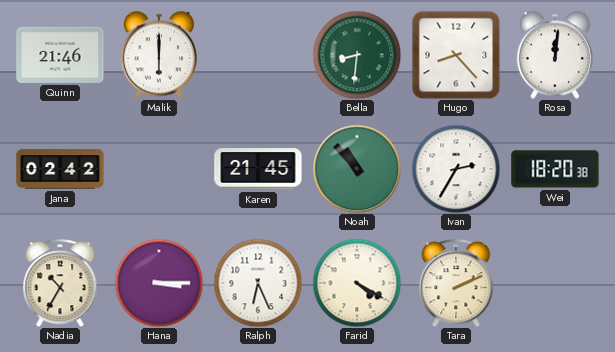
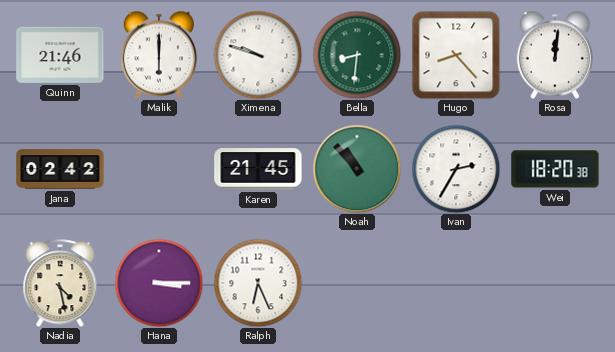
Ximena: none -> 9:48
Nadia: 10:35 -> 4:28
Farid: 4:20 -> none
Tara: 2:11 -> none
